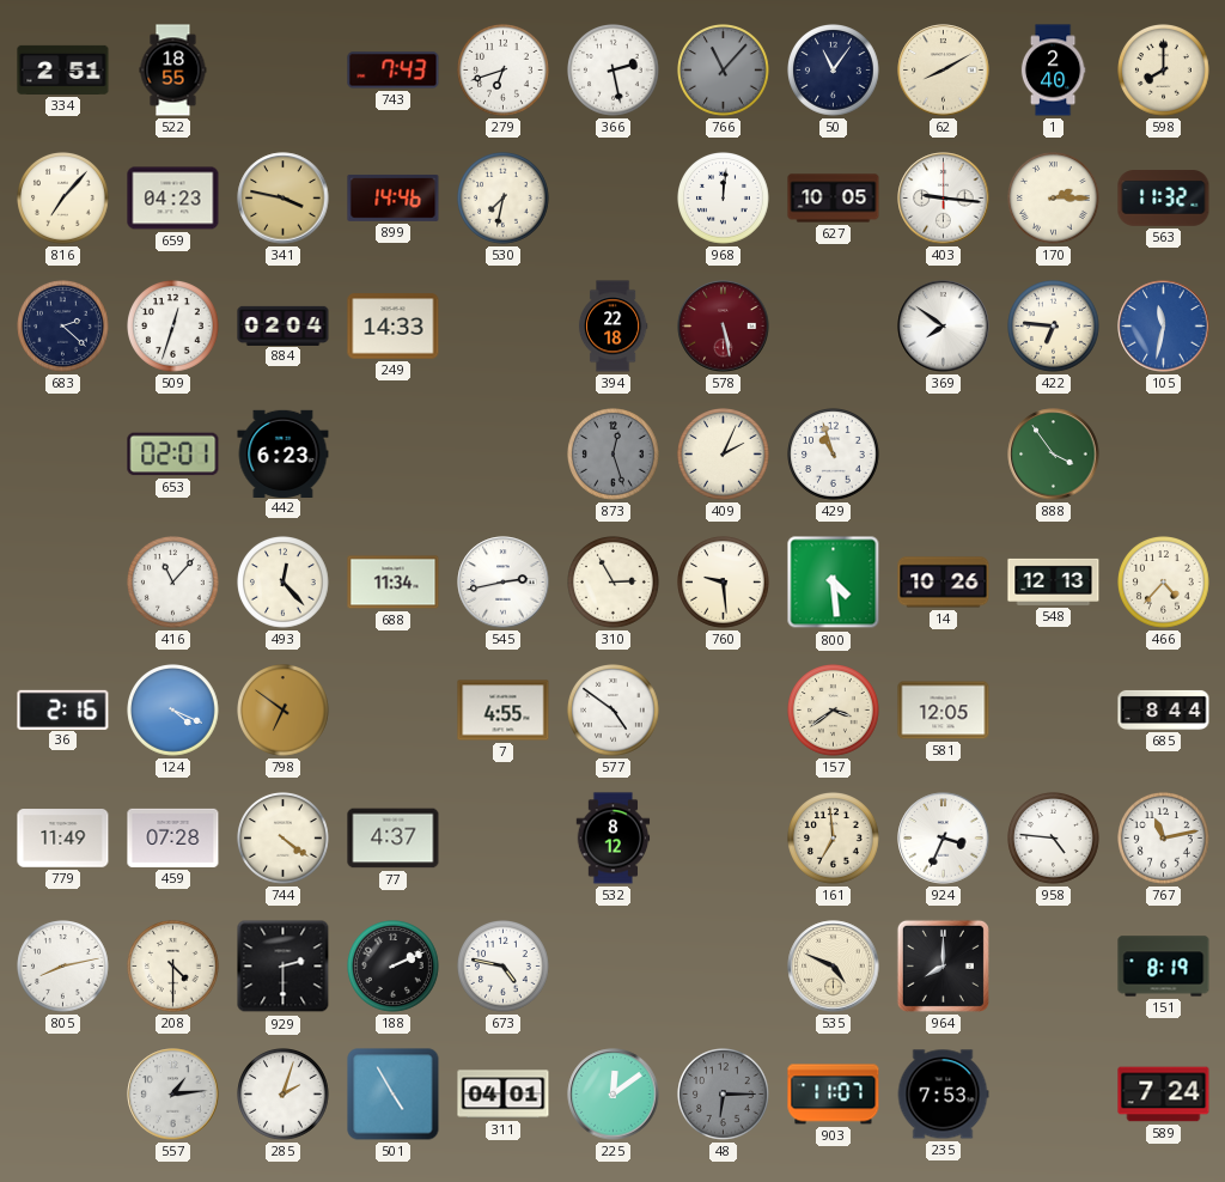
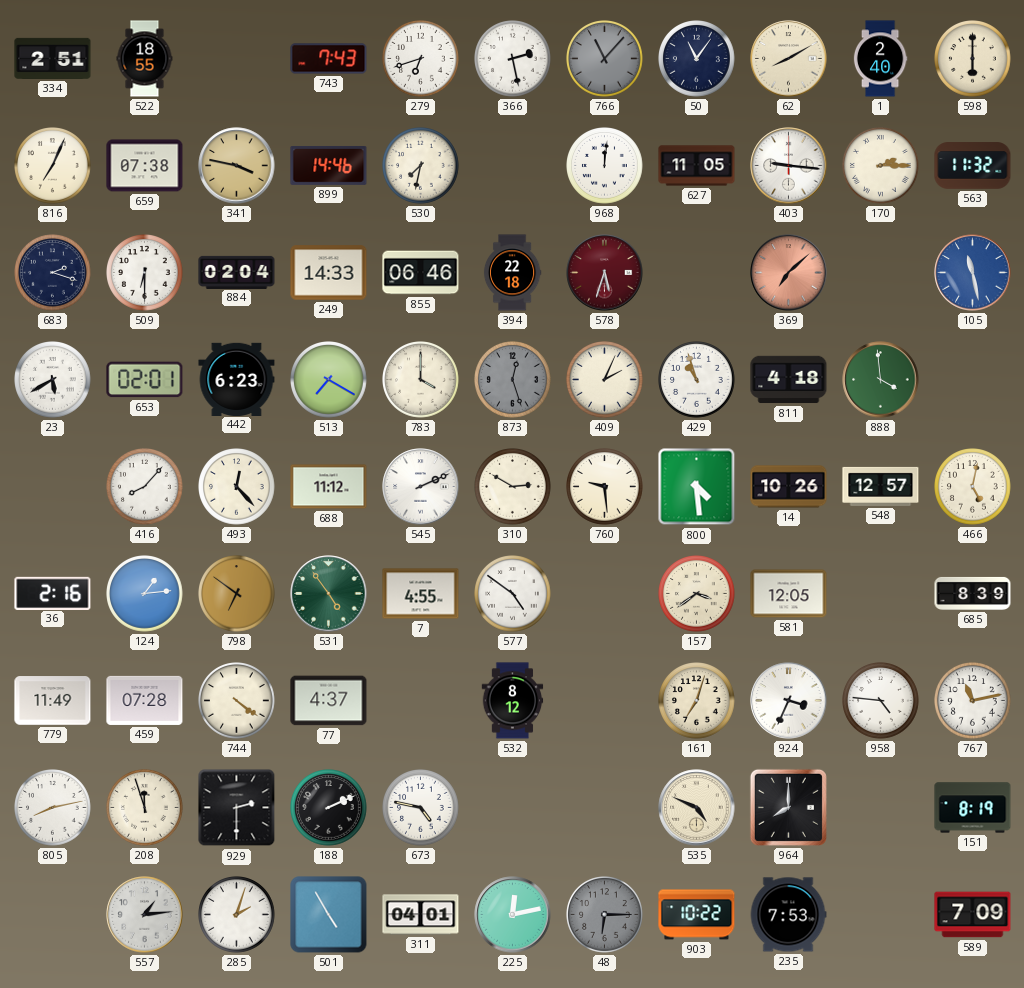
598: 8:00 -> 6:00
816: 7:07 -> 7:04
659: 04:23 -> 07:38
627: 10:05 -> 11:05
683: 2:22 -> 2:18
509: 12:33 -> 6:30
855: none -> 06:46
578: 5:28 -> 5:33
369: 7:51 -> 7:08
369 dial: white -> salmon
422: 6:46 -> none
105: 11:32 -> 11:28
23: none -> 5:40
513: none -> 7:20
783: none -> 4:00
811: none -> 4:18
888: 3:54 -> 3:59
416: 11:07 -> 8:07
688: 11:34 -> 11:12
545: 2:43 -> 2:11
310: 2:55 -> 2:50
548: 12:13 -> 12:57
466: 4:37 -> 5:02
124: 4:19 -> 1:14
531: none -> 4:54
685: 8:44 -> 8:39
161: 6:59 -> 7:03
208: 4:30 -> 11:57
225: 12:09 -> 12:13
903: 11:07 -> 10:22
589: 7:24 -> 7:09
